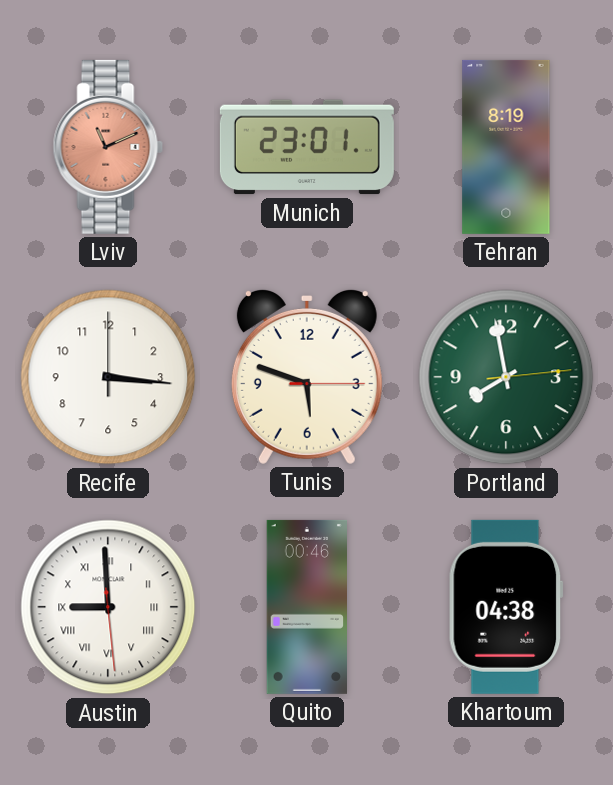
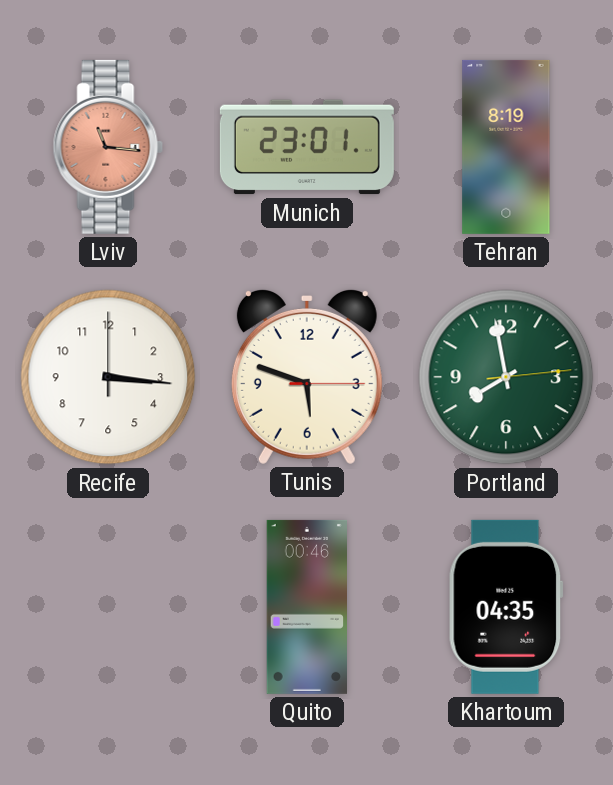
Lviv: 11:11 -> 11:16
Austin: 8:59 -> none
Khartoum: 04:38 -> 04:35
